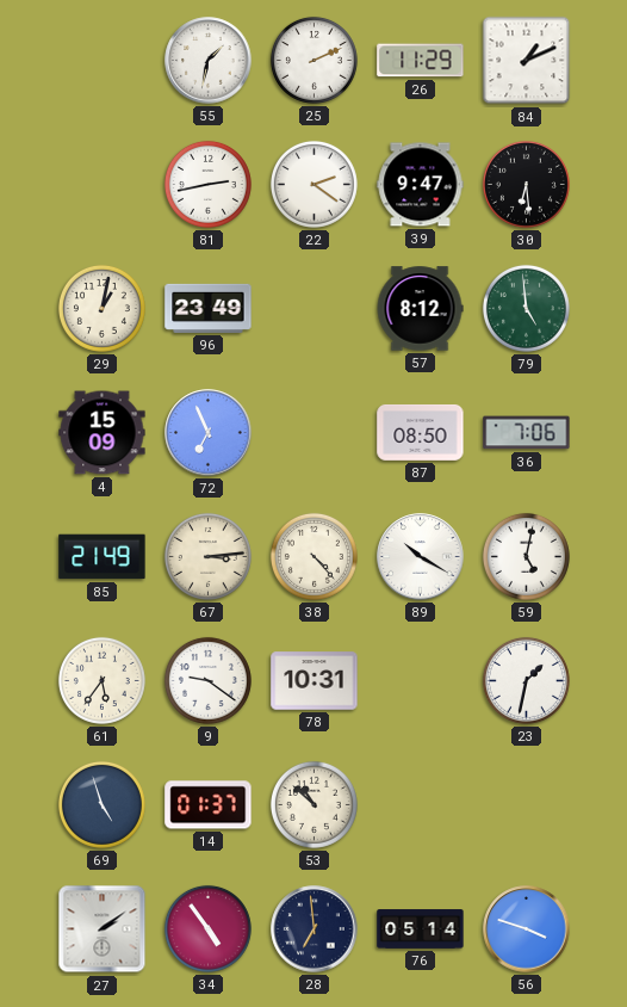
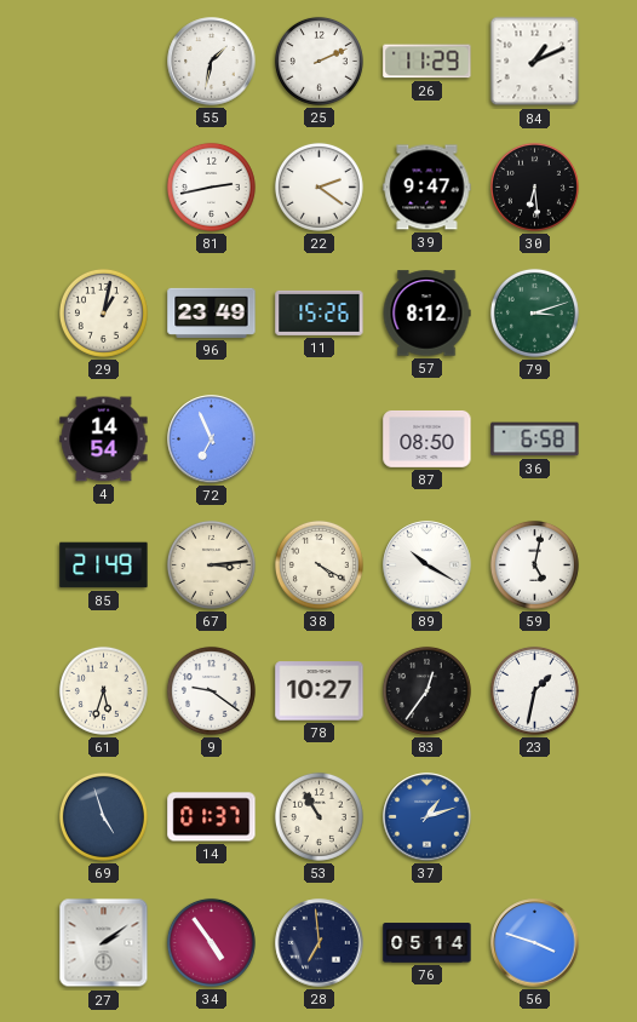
11: none -> 15:26
79: 4:59 -> 3:12
4: 15:09 -> 14:54
36: 7:06 -> 6:58
38: 4:23 -> 4:20
61: 5:36 -> 5:33
78: 10:31 -> 10:27
83: none -> 12:36
53: 10:52 -> 10:55
37: none -> 1:12
